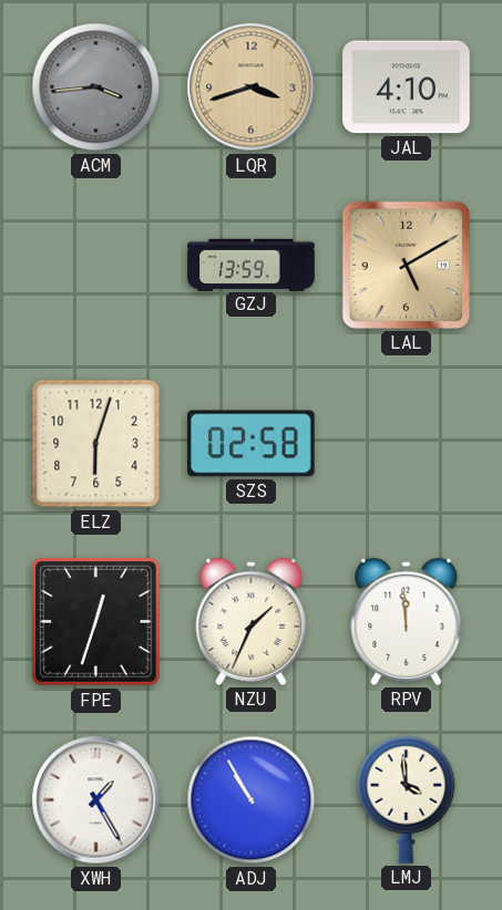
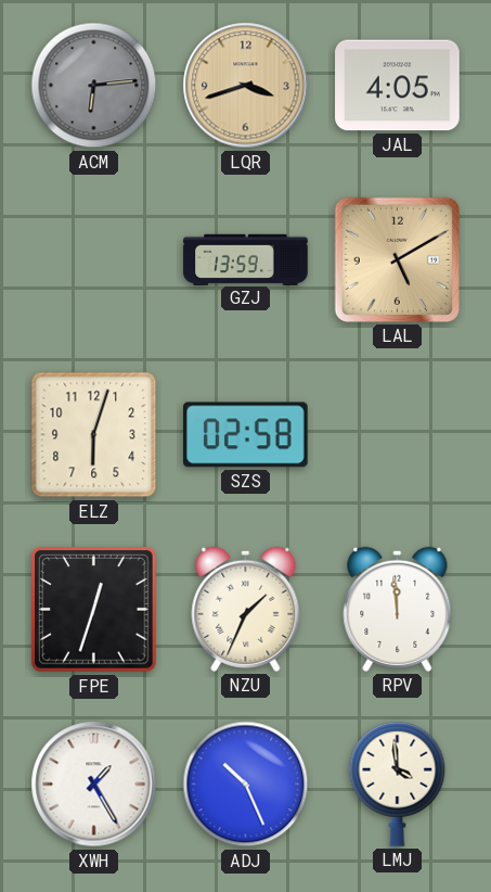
ACM: 3:44 -> 6:14
JAL: 4:10 -> 4:05
ADJ: 10:55 -> 10:26
